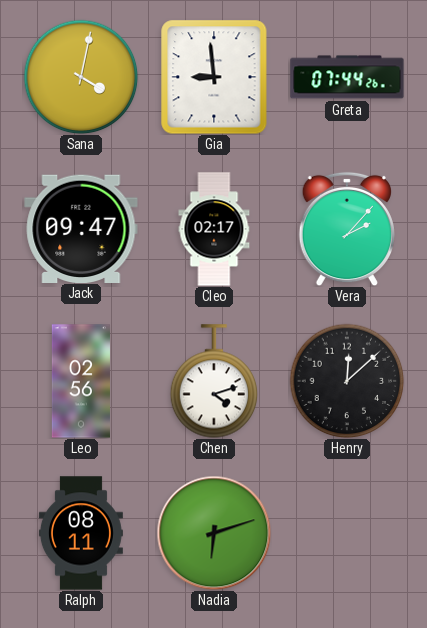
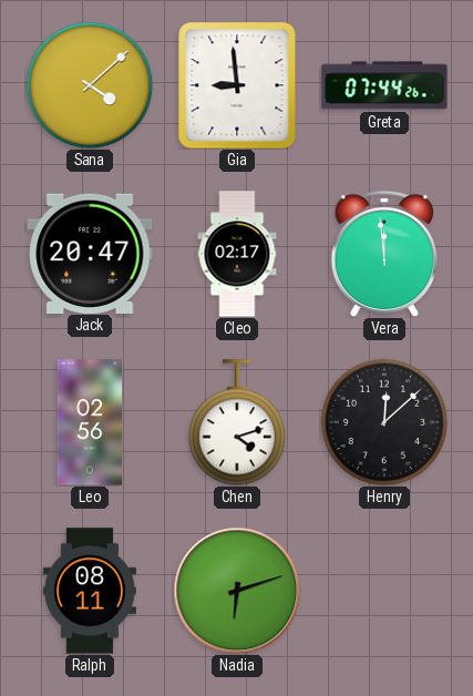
Sana: 4:02 -> 4:08
Jack: 09:47 -> 20:47
Vera: 2:07 -> 11:59
